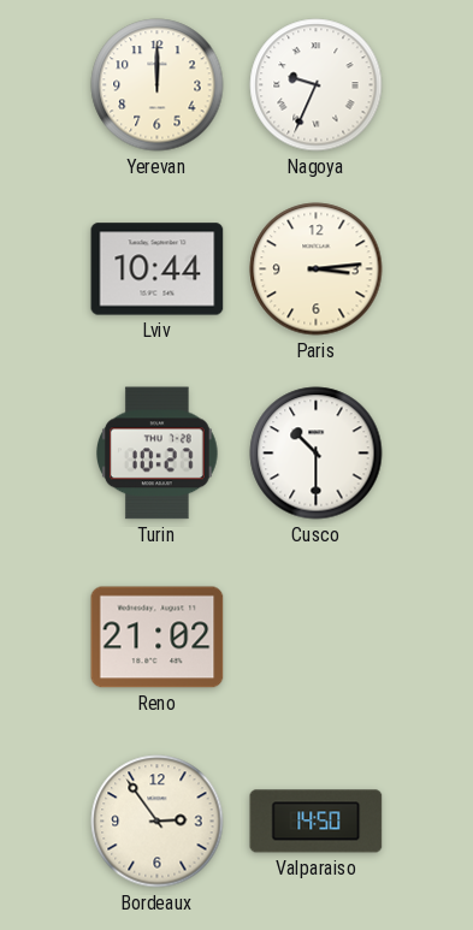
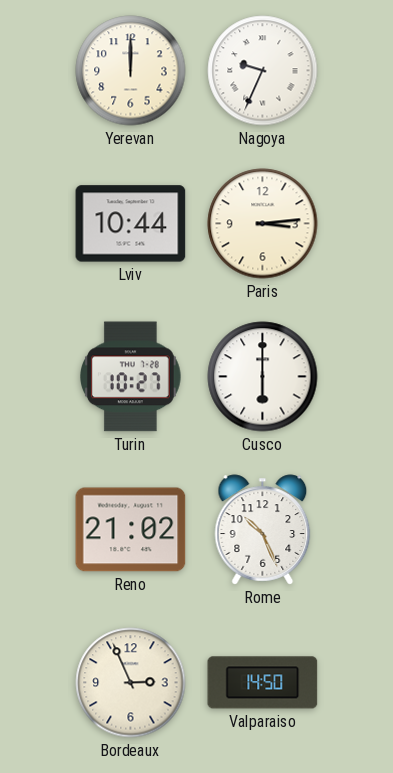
Cusco: 10:30 -> 6:00
Rome: none -> 10:26
Bordeaux: 2:54 -> 2:56
